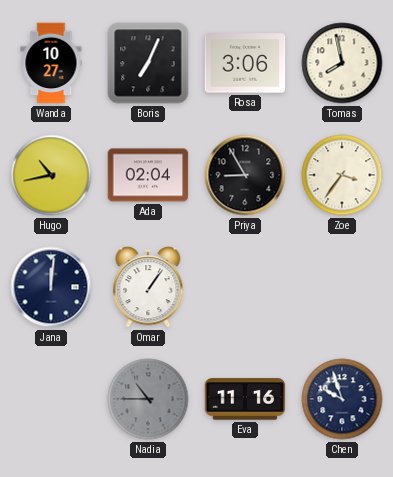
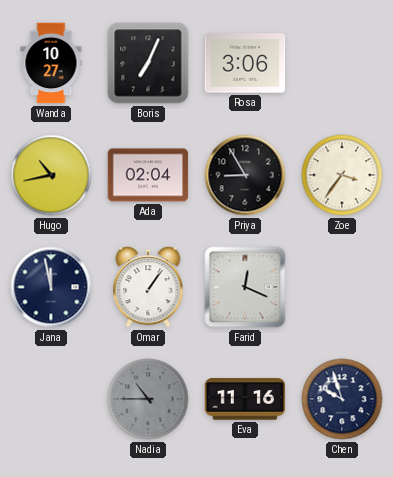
Tomas: 7:58 -> none
Jana: 12:01 -> 11:58
Farid: none -> 12:19
